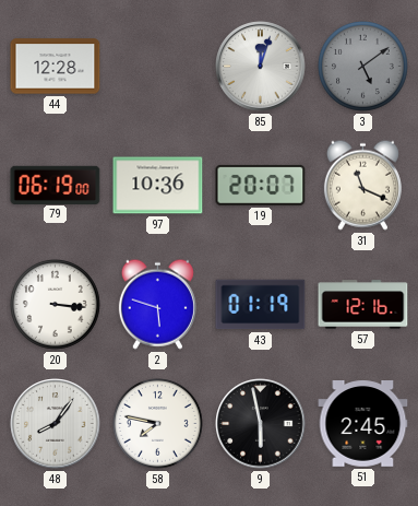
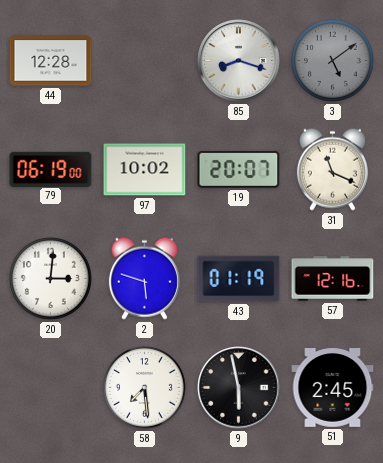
85: 12:03 -> 8:18
97: 10:36 -> 10:02
20: 3:16 -> 3:01
48: 8:06 -> none
58: 7:47 -> 7:29
